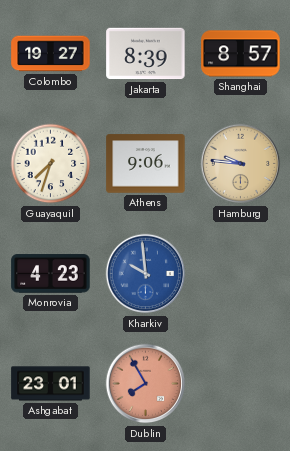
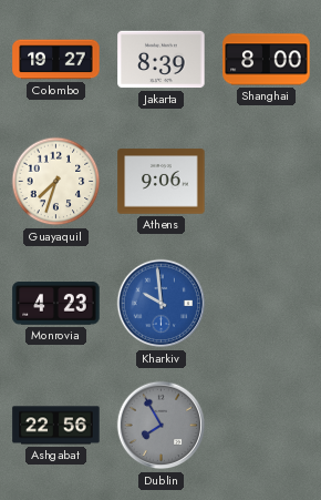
Shanghai: 8:57 -> 8:00
Hamburg: 9:46 -> none
Ashgabat: 23:01 -> 22:56
Dublin dial: salmon -> grey
